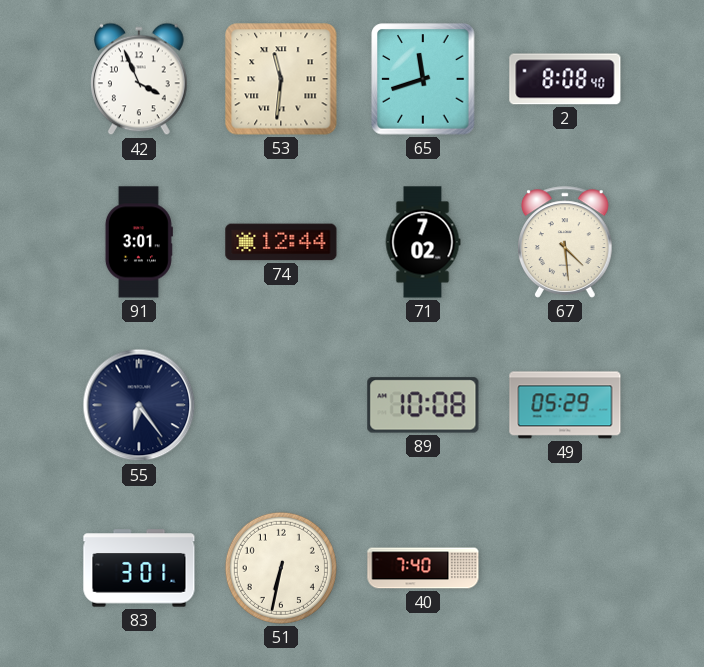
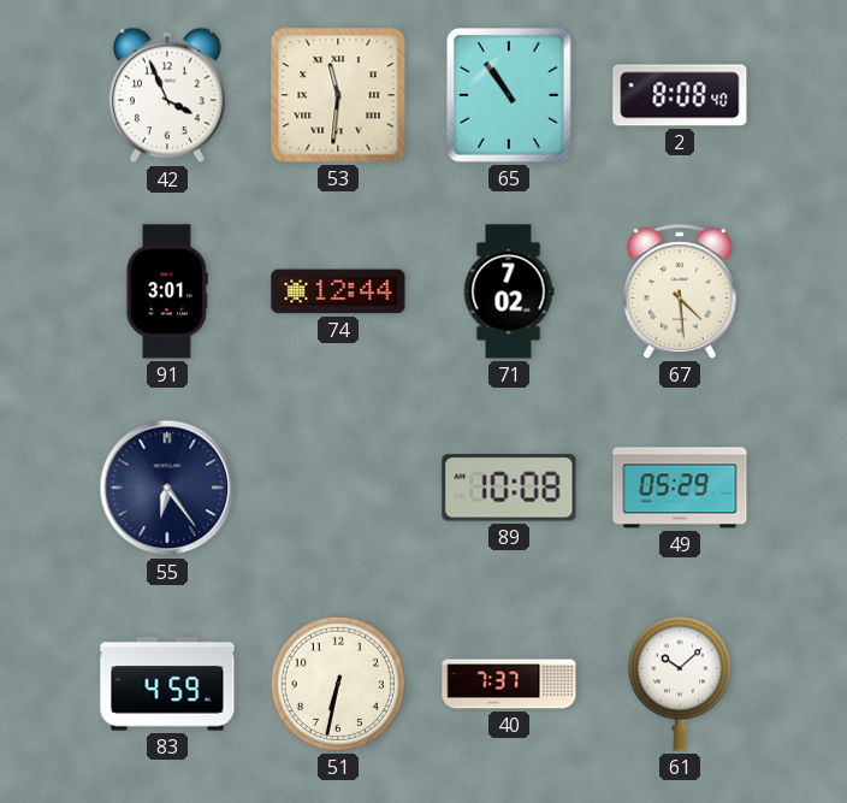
65: 11:42 -> 10:54
83: 3:01 -> 4:59
40: 7:40 -> 7:37
61: none -> 10:08
